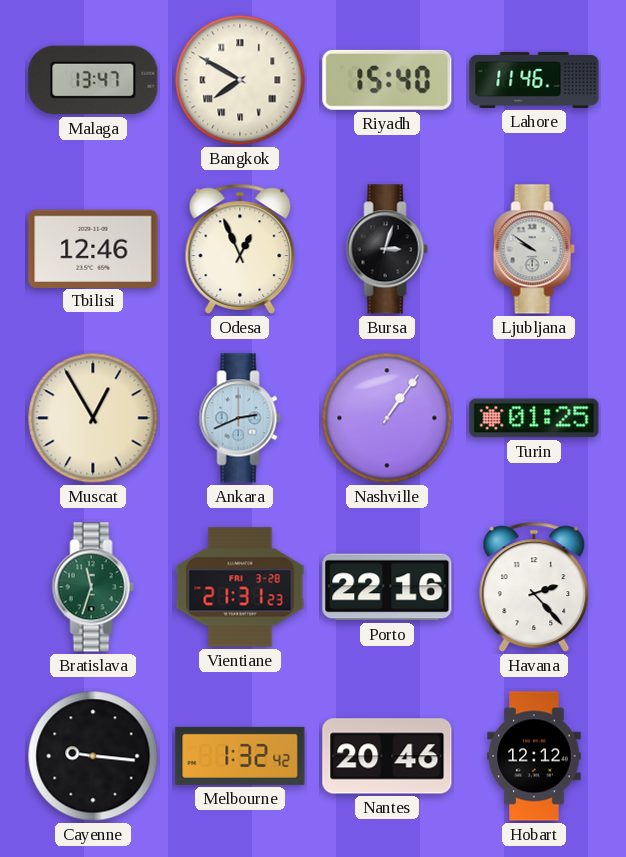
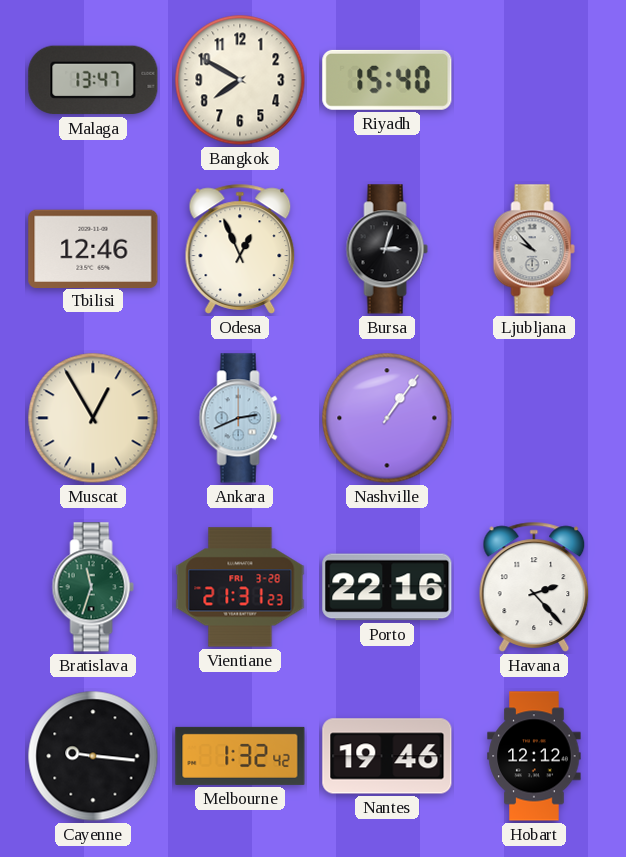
Bangkok numerals: Roman -> Arabic
Lahore: 11:46 -> none
Ljubljana: 9:51 -> 9:53
Turin: 01:25 -> none
Nantes: 20:46 -> 19:46
